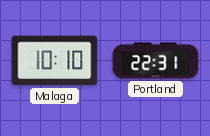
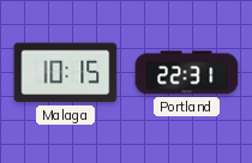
Malaga: 10:10 -> 10:15
